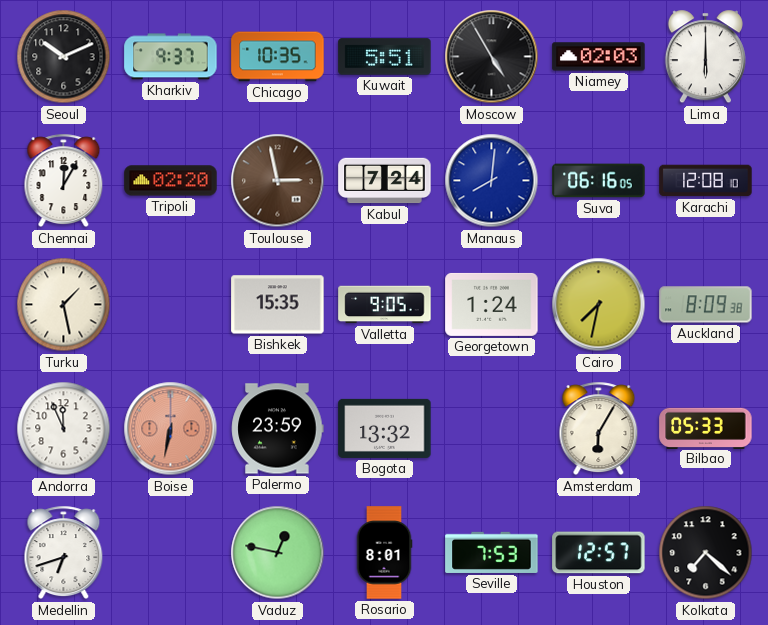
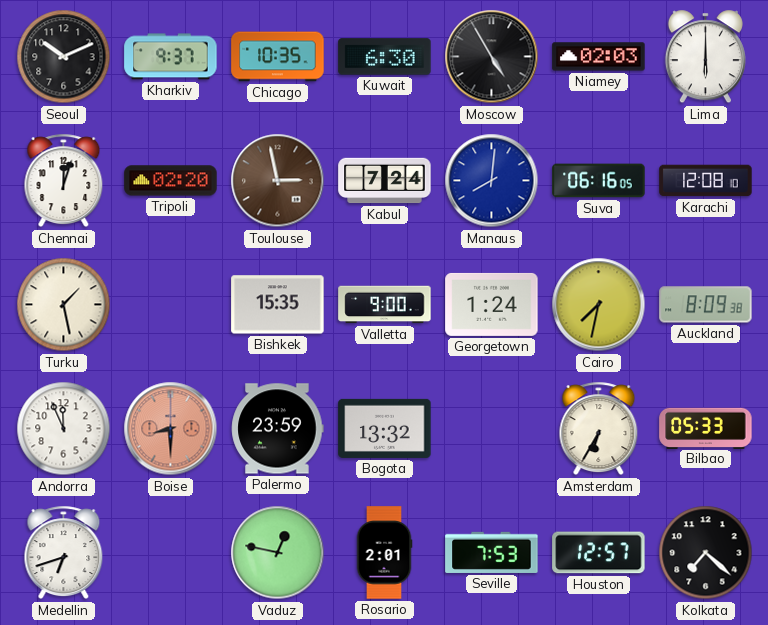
Kuwait: 5:51 -> 6:30
Chennai: 12:05 -> 12:03
Valletta: 9:05 -> 9:00
Boise: 6:32 -> 8:30
Amsterdam: 6:05 -> 6:35
Rosario: 8:01 -> 2:01
